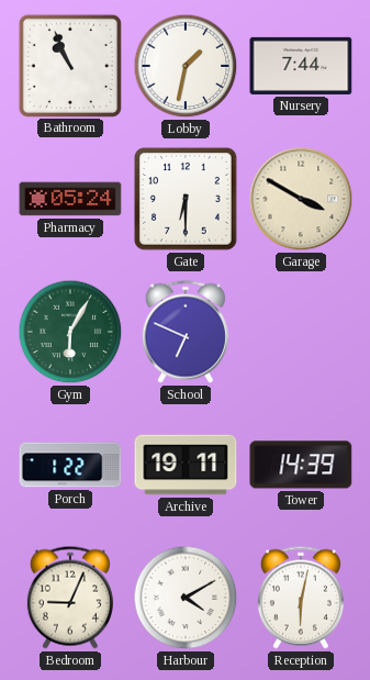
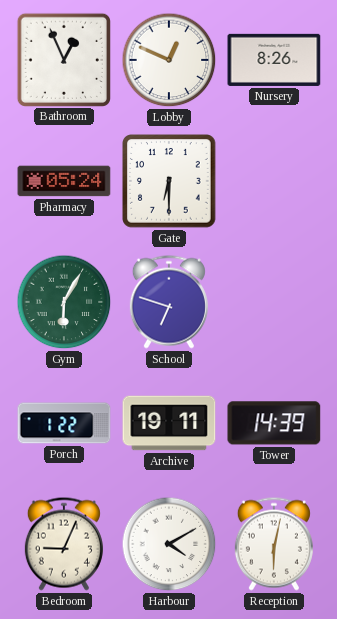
Bathroom: 10:56 -> 12:56
Lobby: 1:32 -> 12:49
Nursery: 7:44 -> 8:26
Garage: 3:50 -> none
School: 6:49 -> 6:48
